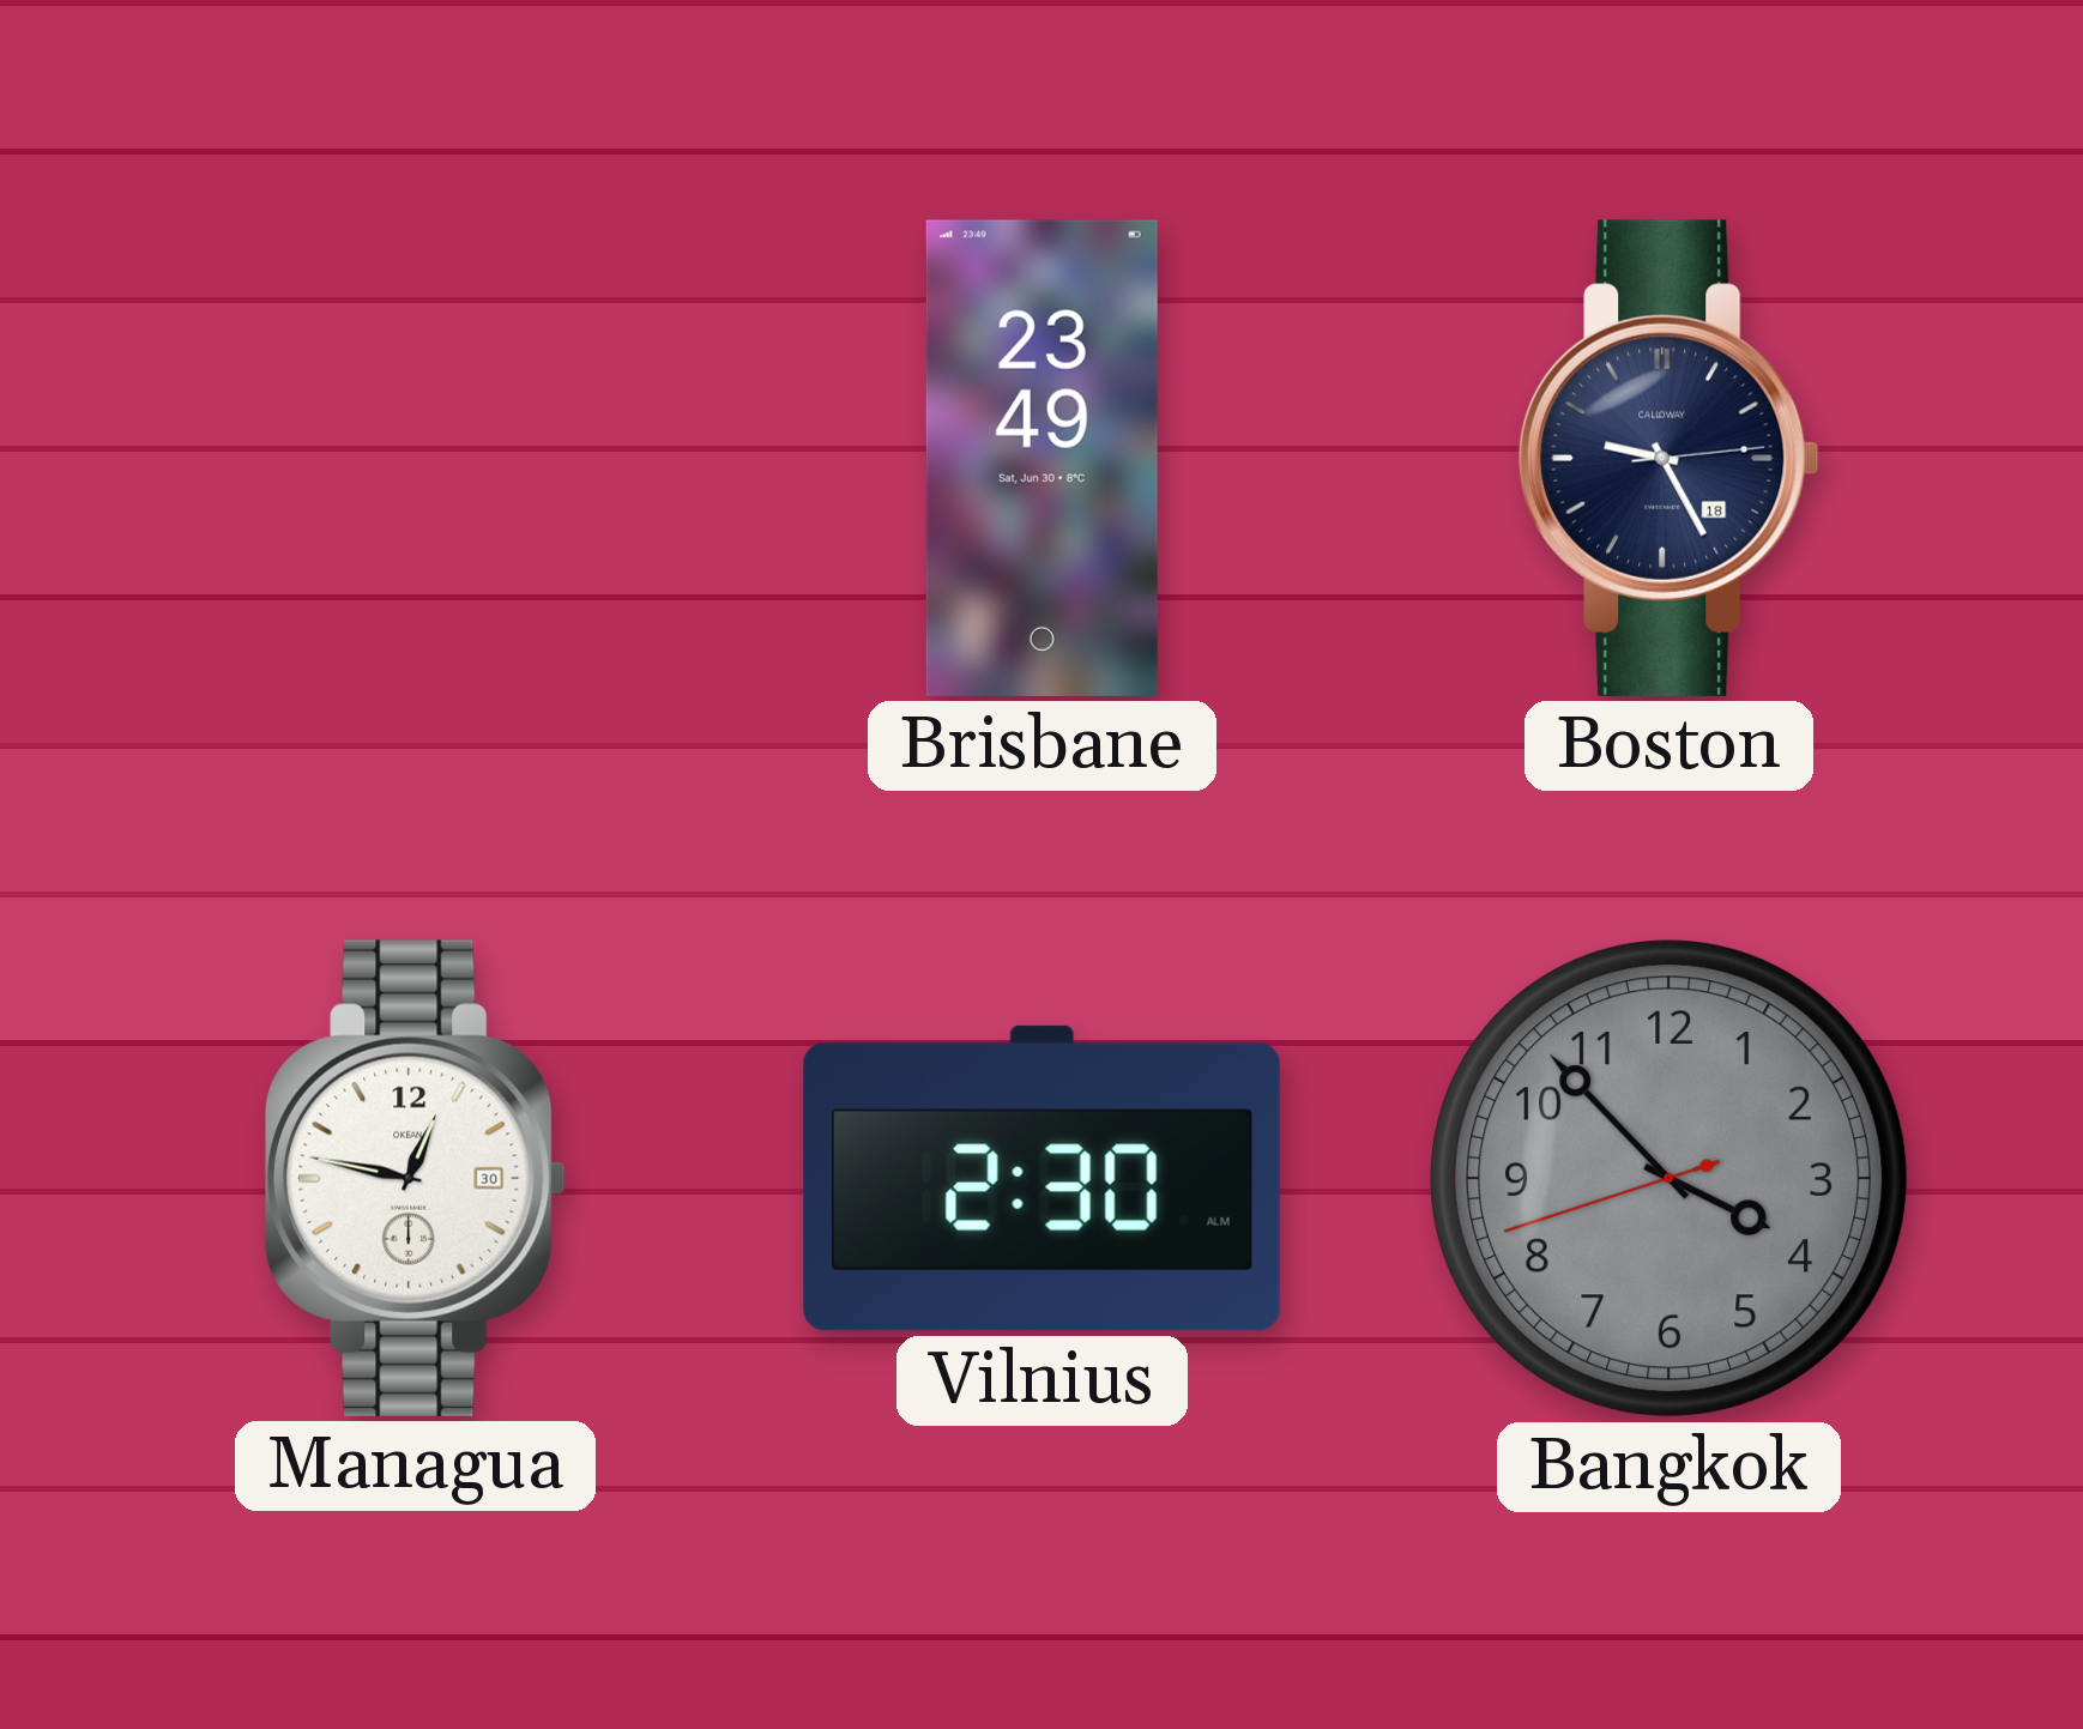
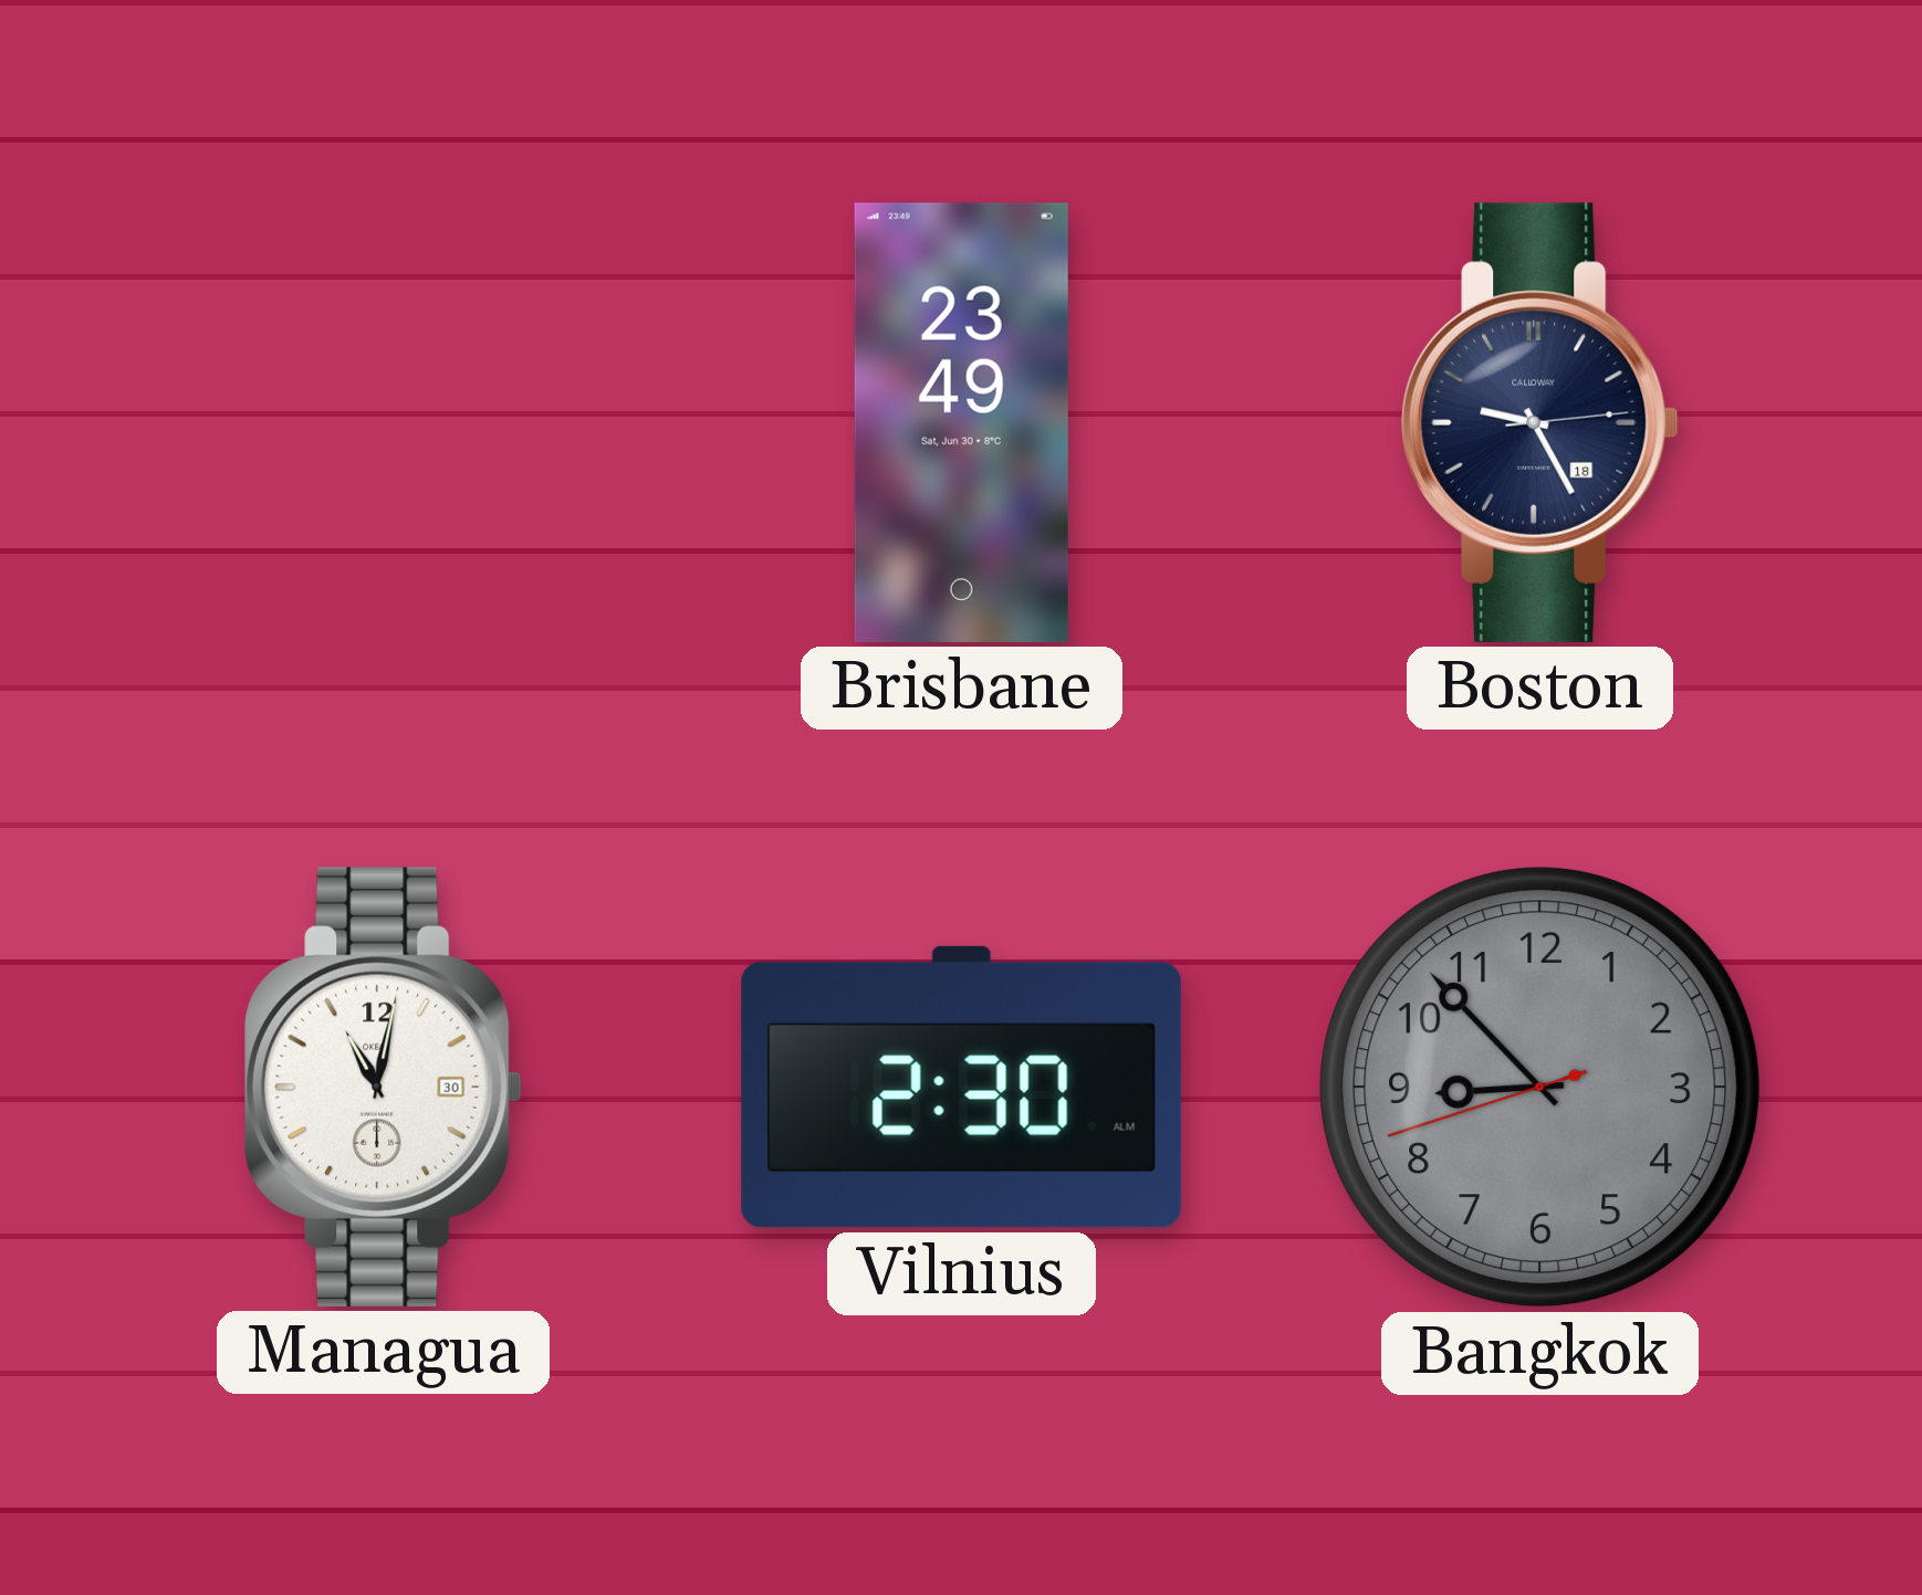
Managua: 12:47 -> 11:02
Bangkok: 3:52 -> 8:52
